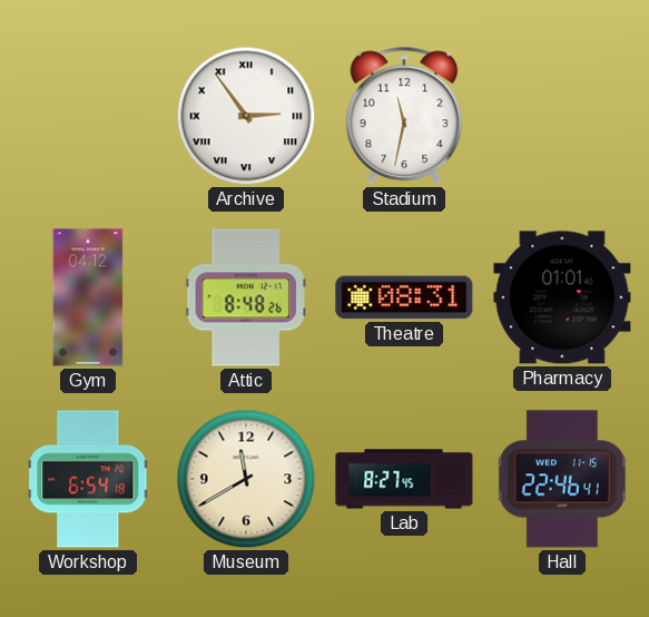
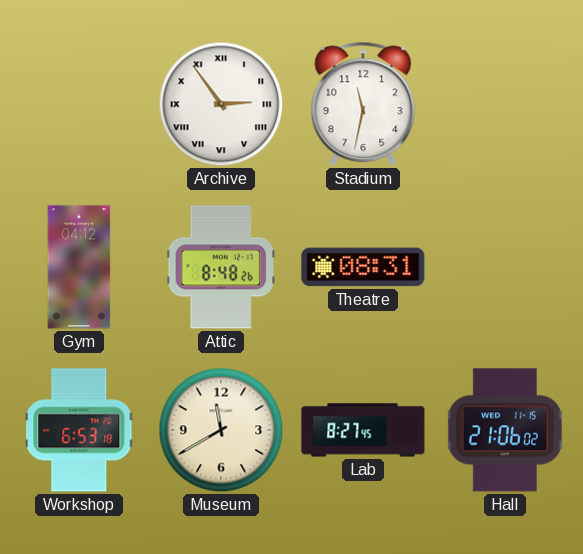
Pharmacy: 01:01 -> none
Workshop: 6:54 -> 6:53
Hall: 22:46 -> 21:06
